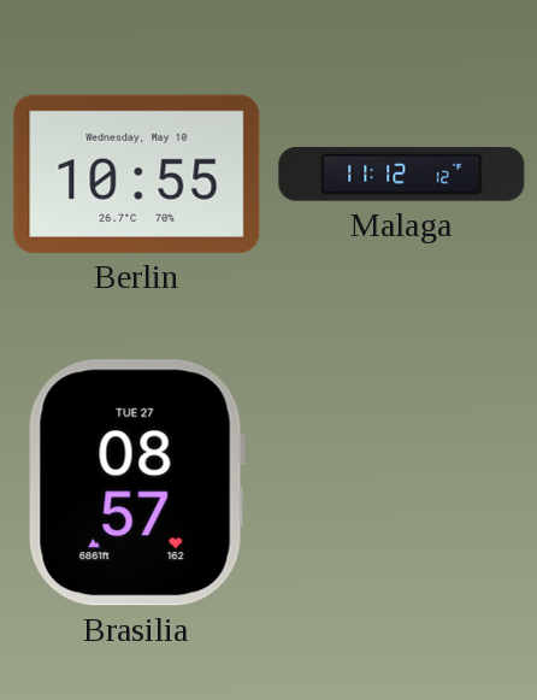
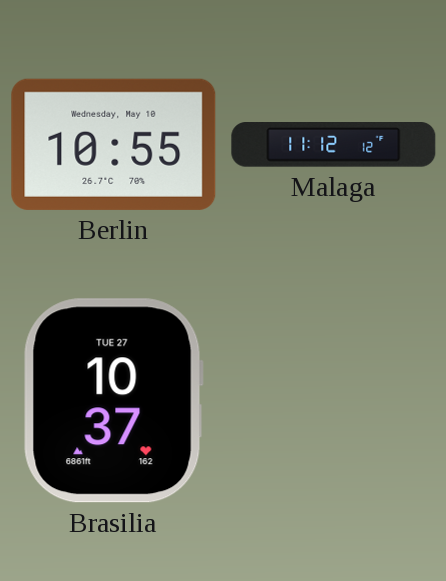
Brasilia: 08:57 -> 10:37
